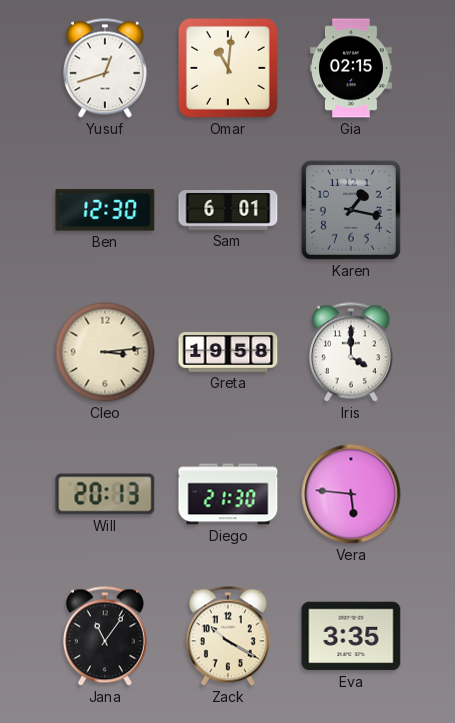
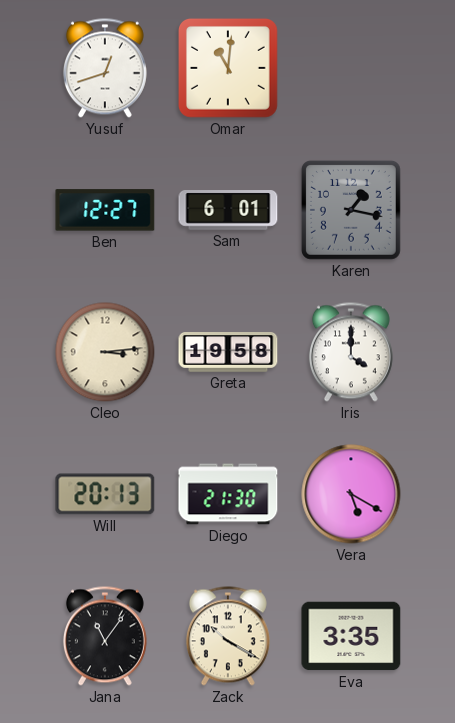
Gia: 02:15 -> none
Ben: 12:30 -> 12:27
Vera: 5:46 -> 5:20
